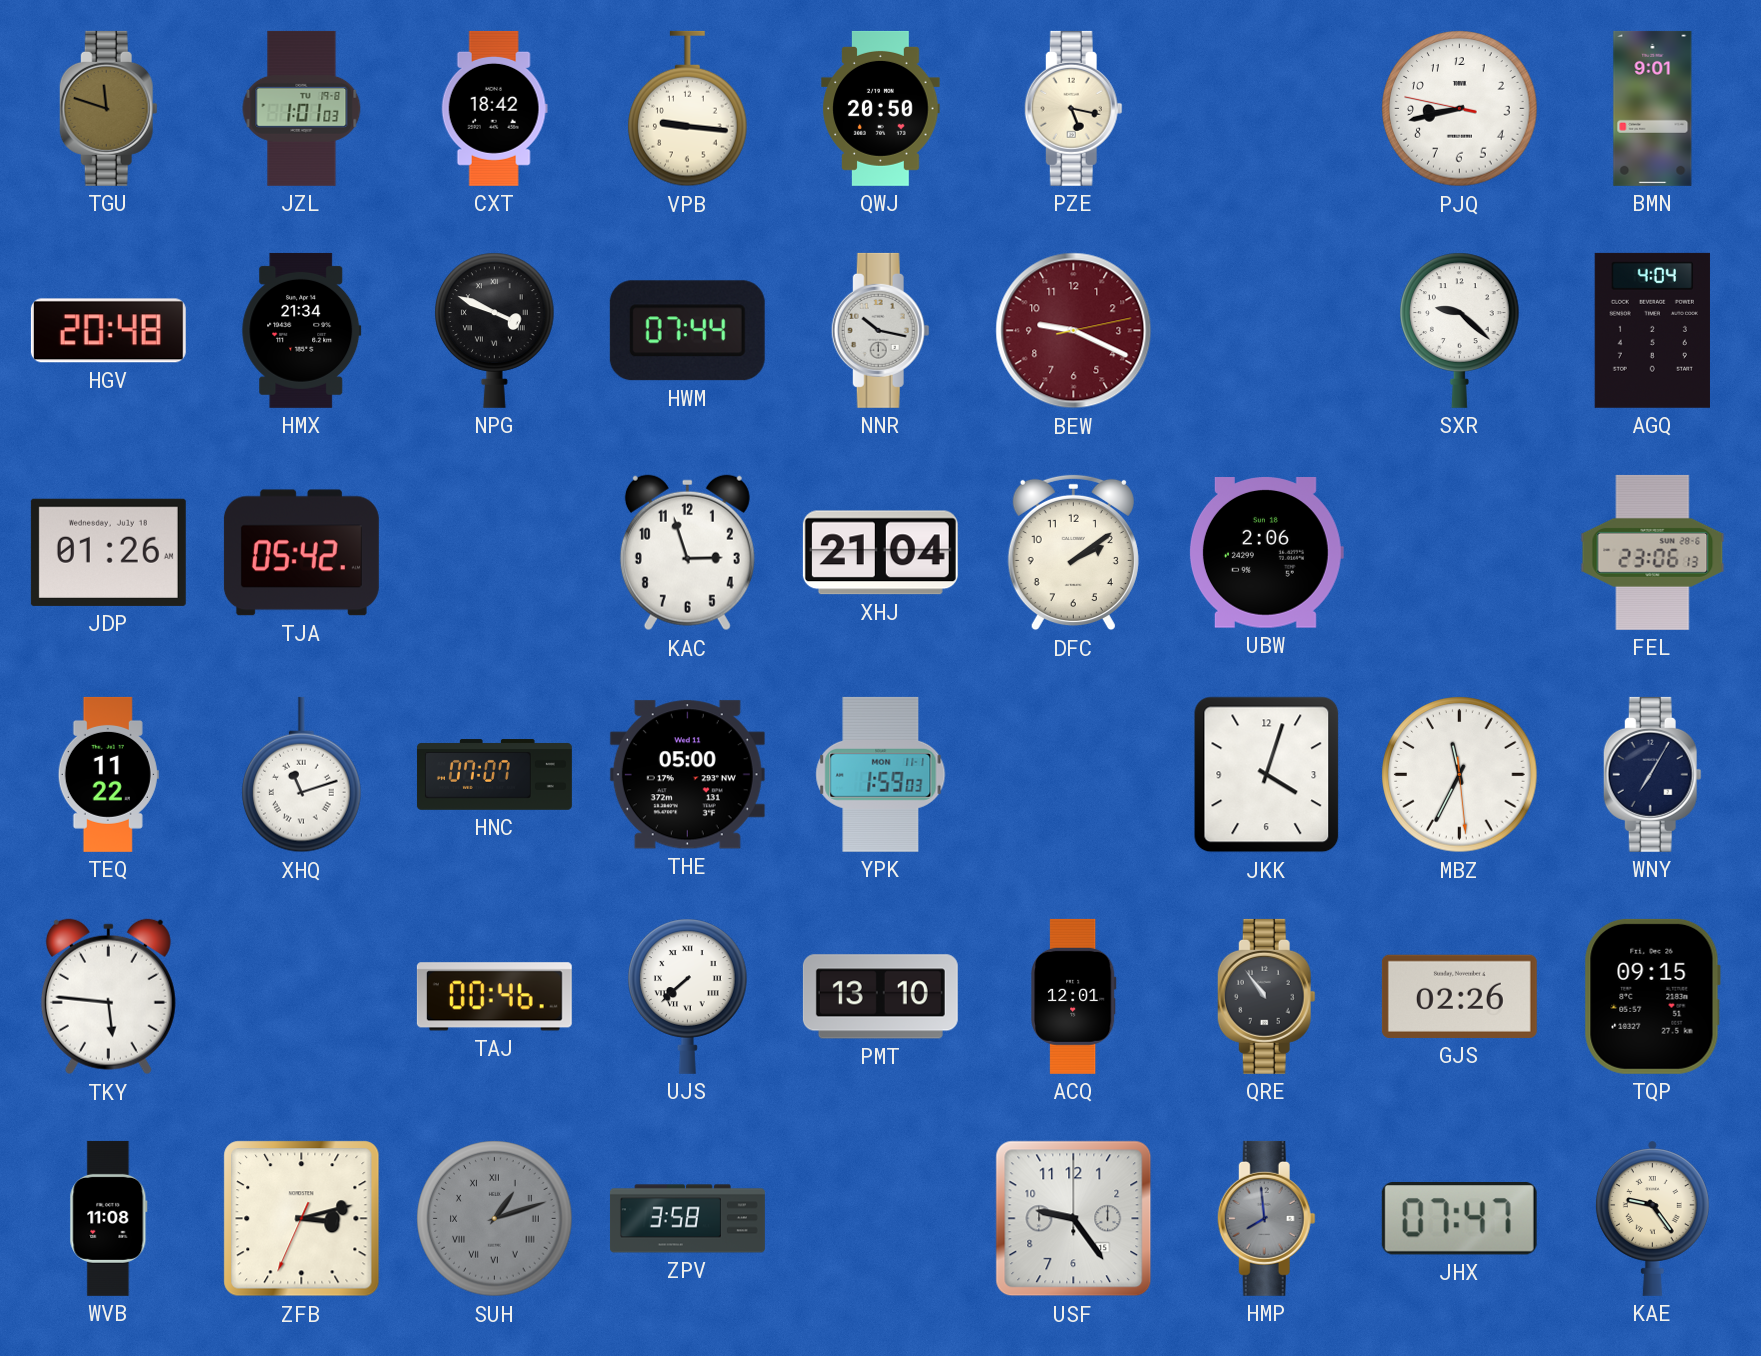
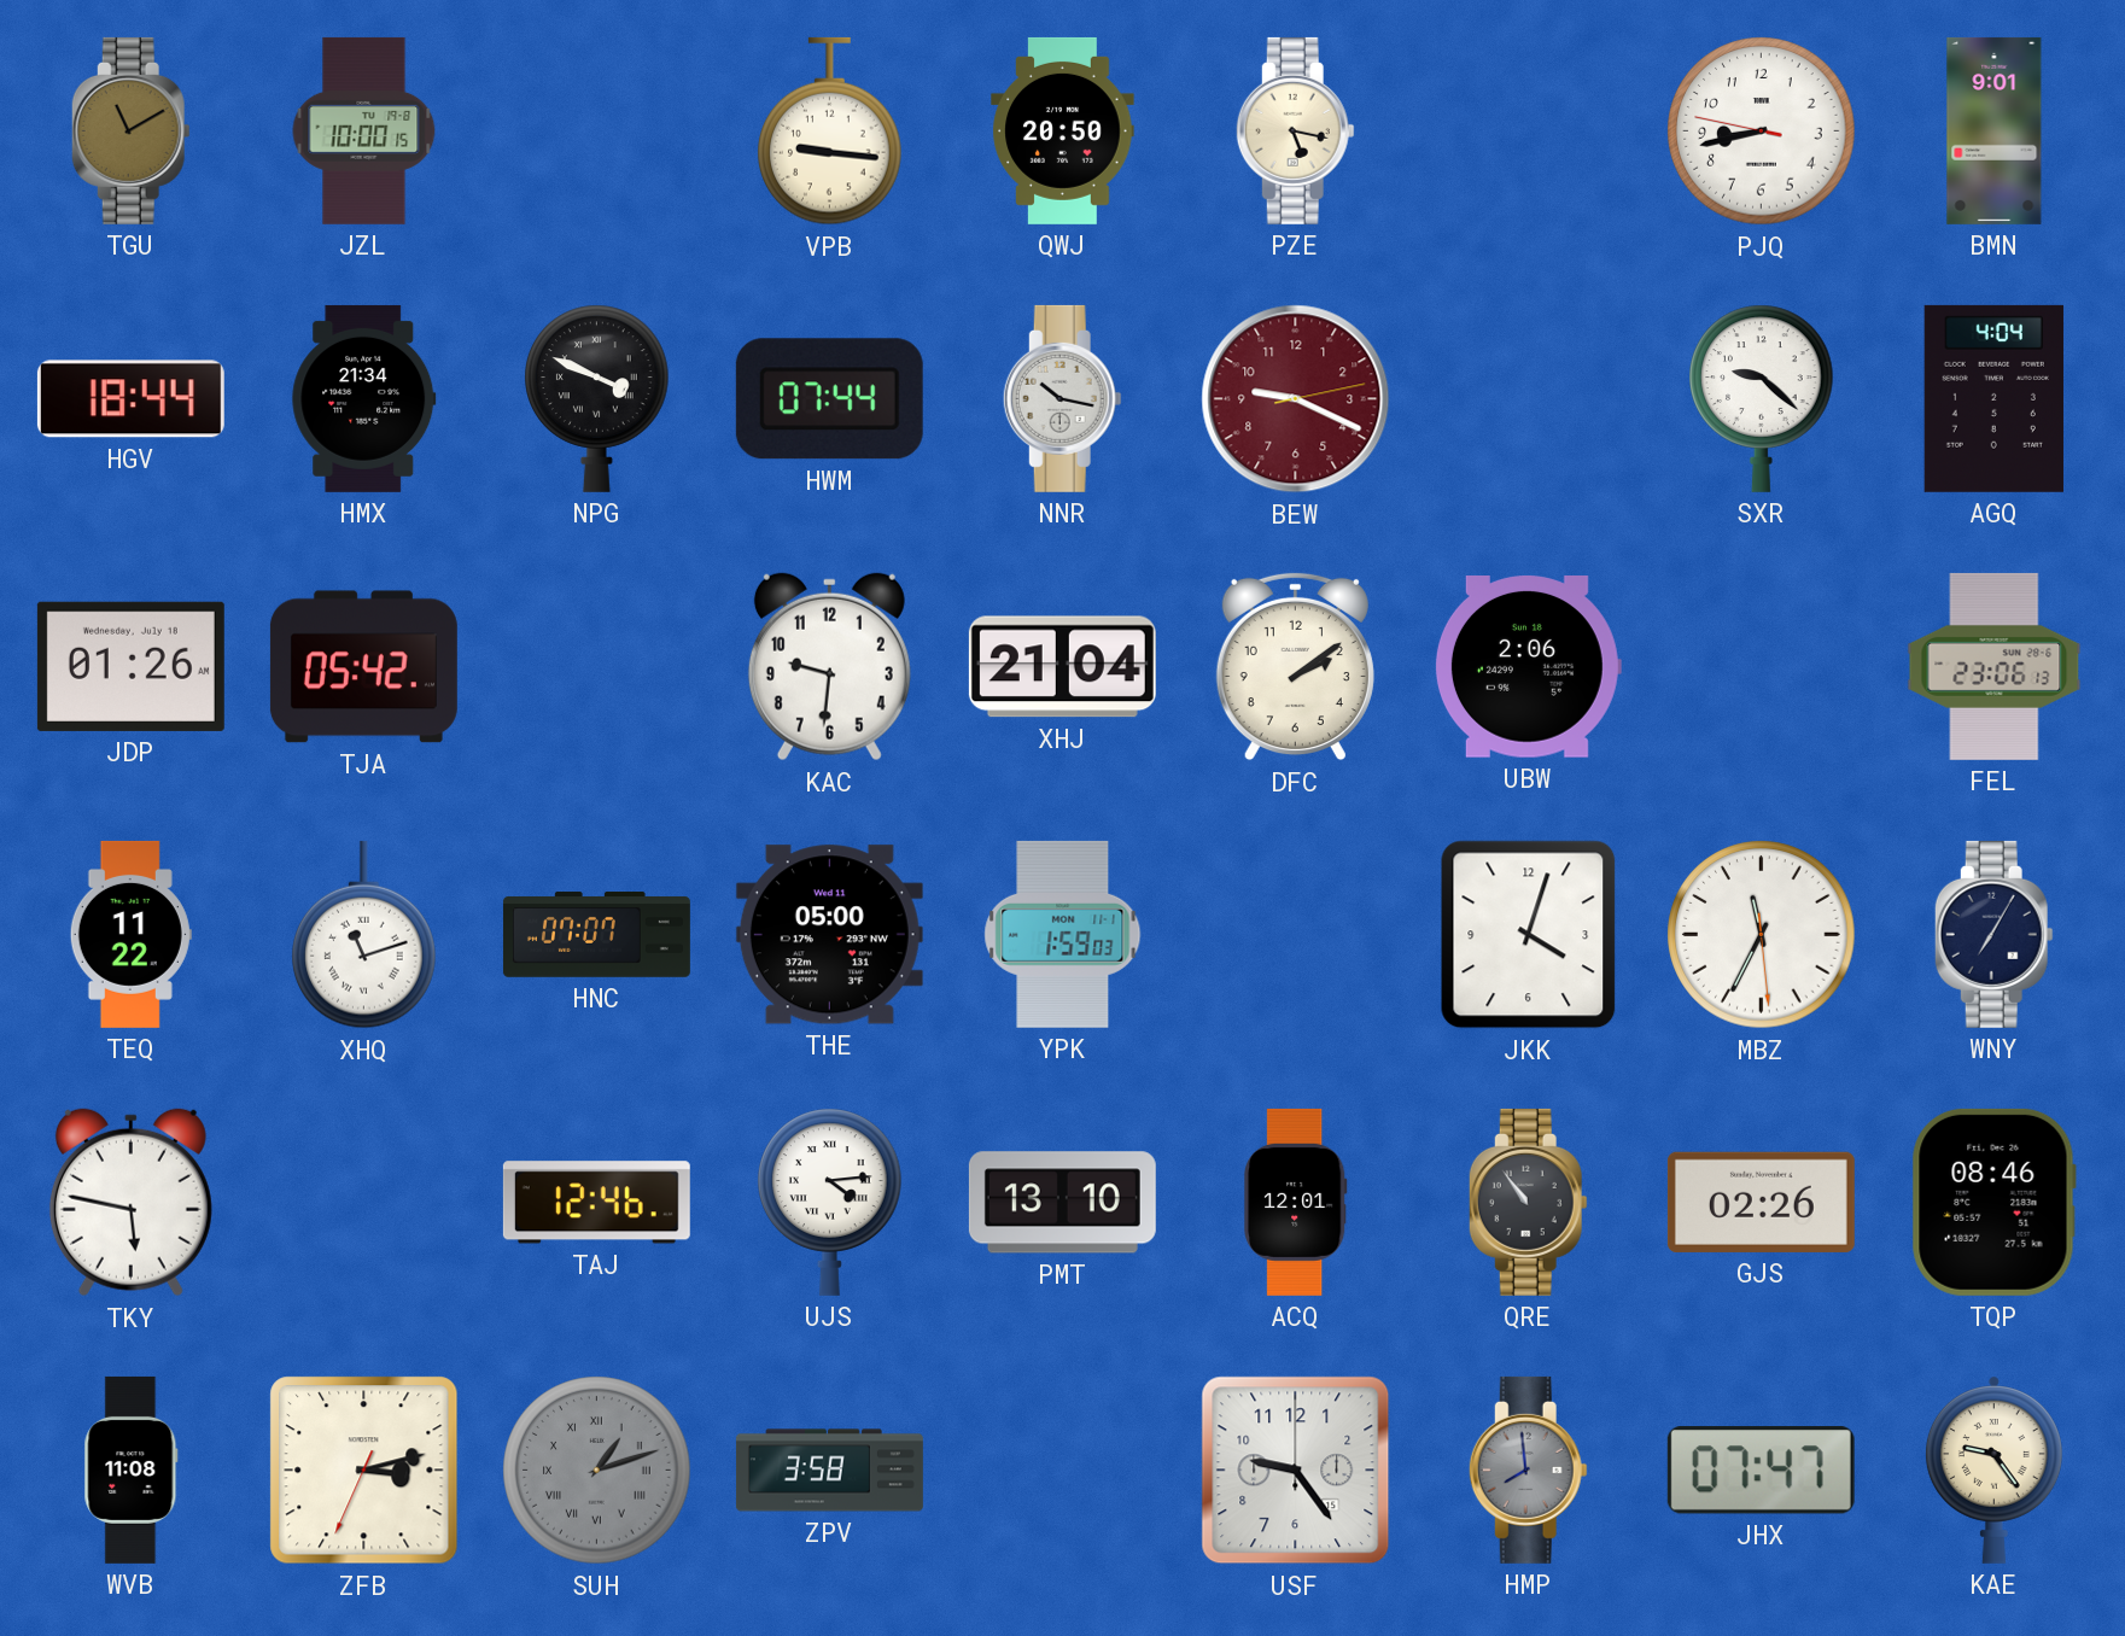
TGU: 11:48 -> 11:10
JZL: 1:01 -> 10:00
CXT: 18:42 -> none
HGV: 20:48 -> 18:44
KAC: 2:57 -> 9:31
TKY: 5:46 -> 5:47
TAJ: 00:46 -> 12:46
UJS: 7:38 -> 4:14
TQP: 09:15 -> 08:46
